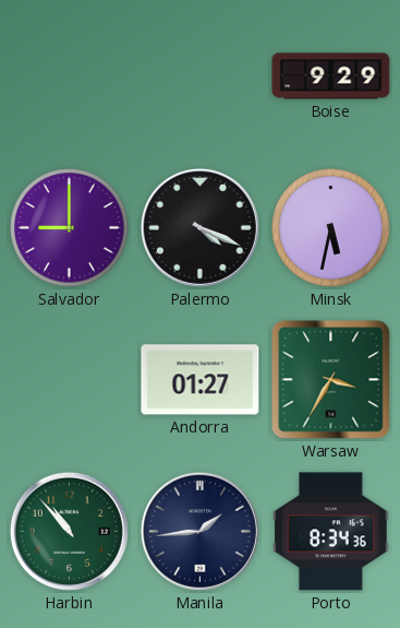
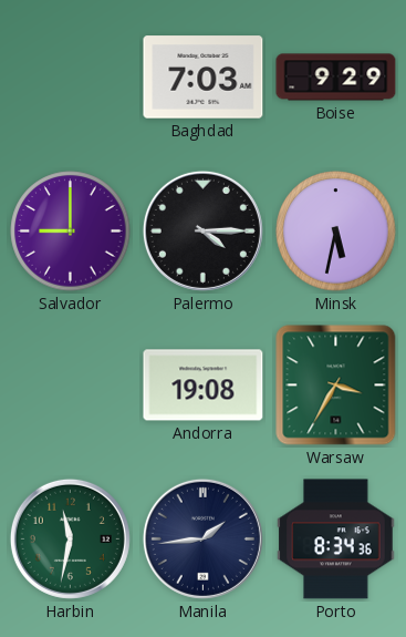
Baghdad: none -> 7:03
Palermo: 4:19 -> 4:15
Andorra: 01:27 -> 19:08
Harbin: 10:53 -> 11:32
